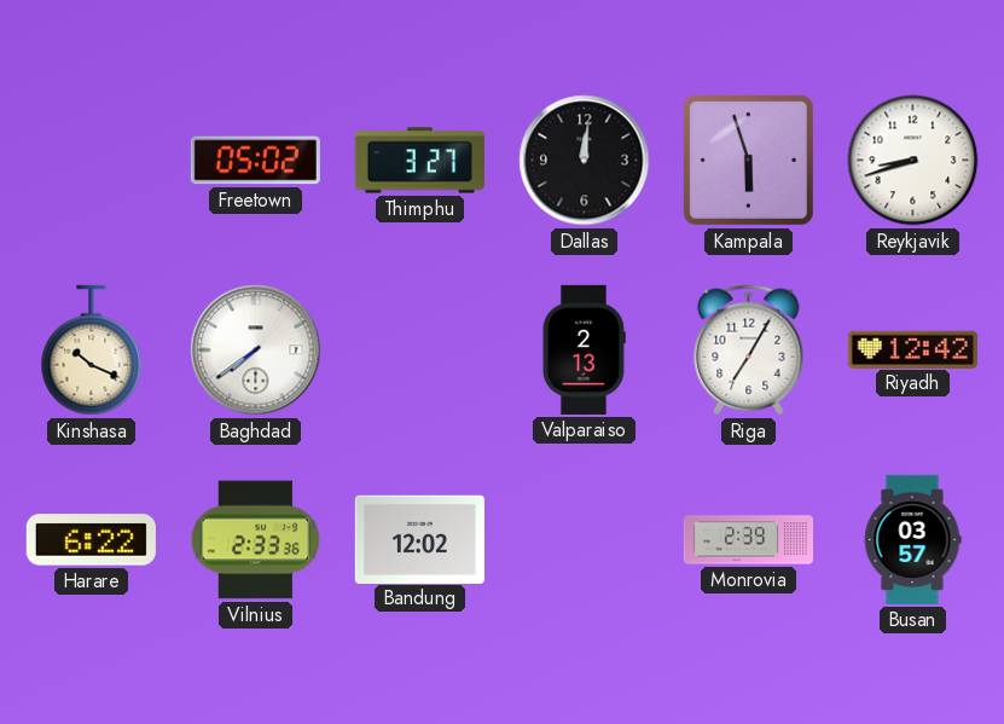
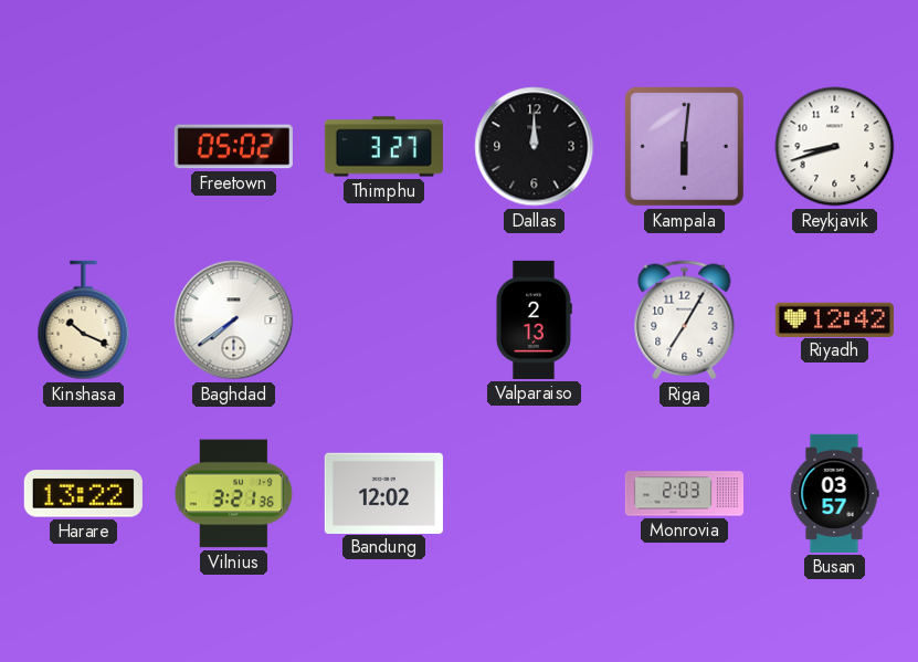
Dallas: 12:01 -> 12:00
Kampala: 5:57 -> 6:01
Harare: 6:22 -> 13:22
Vilnius: 2:33 -> 3:21
Monrovia: 2:39 -> 2:03
